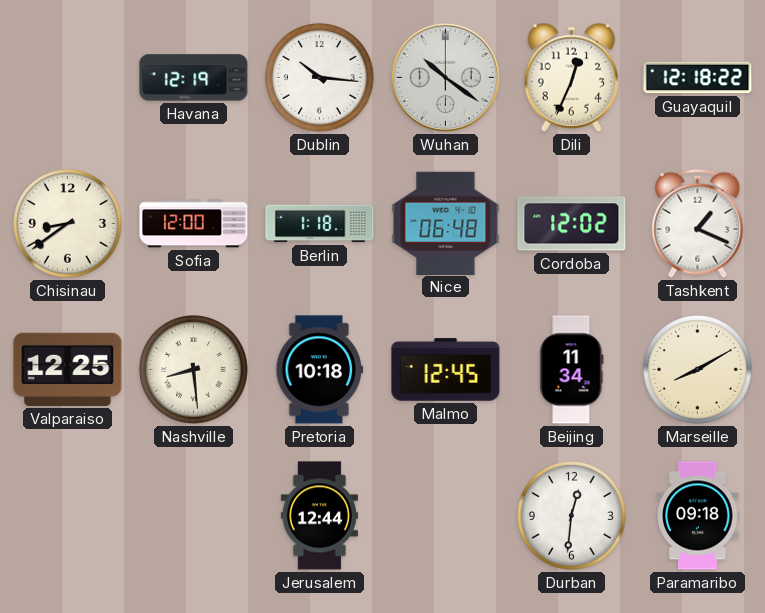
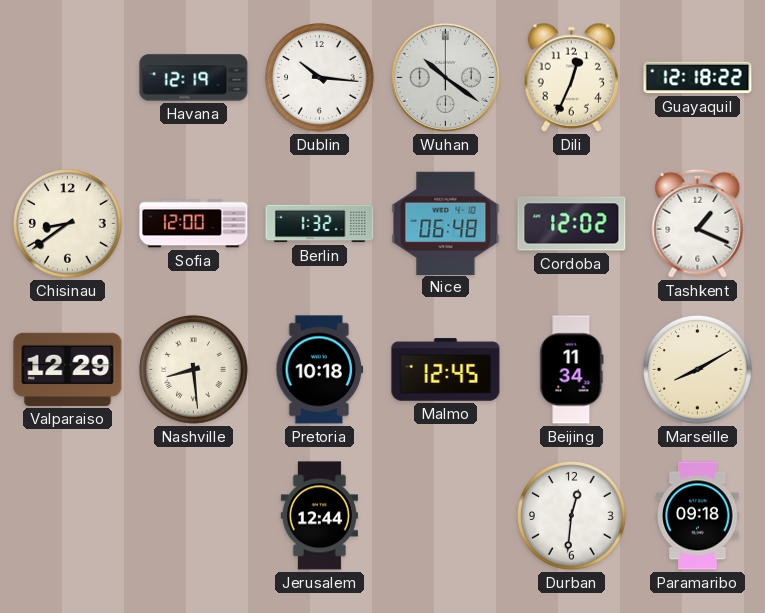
Berlin: 1:18 -> 1:32
Valparaiso: 12:25 -> 12:29
